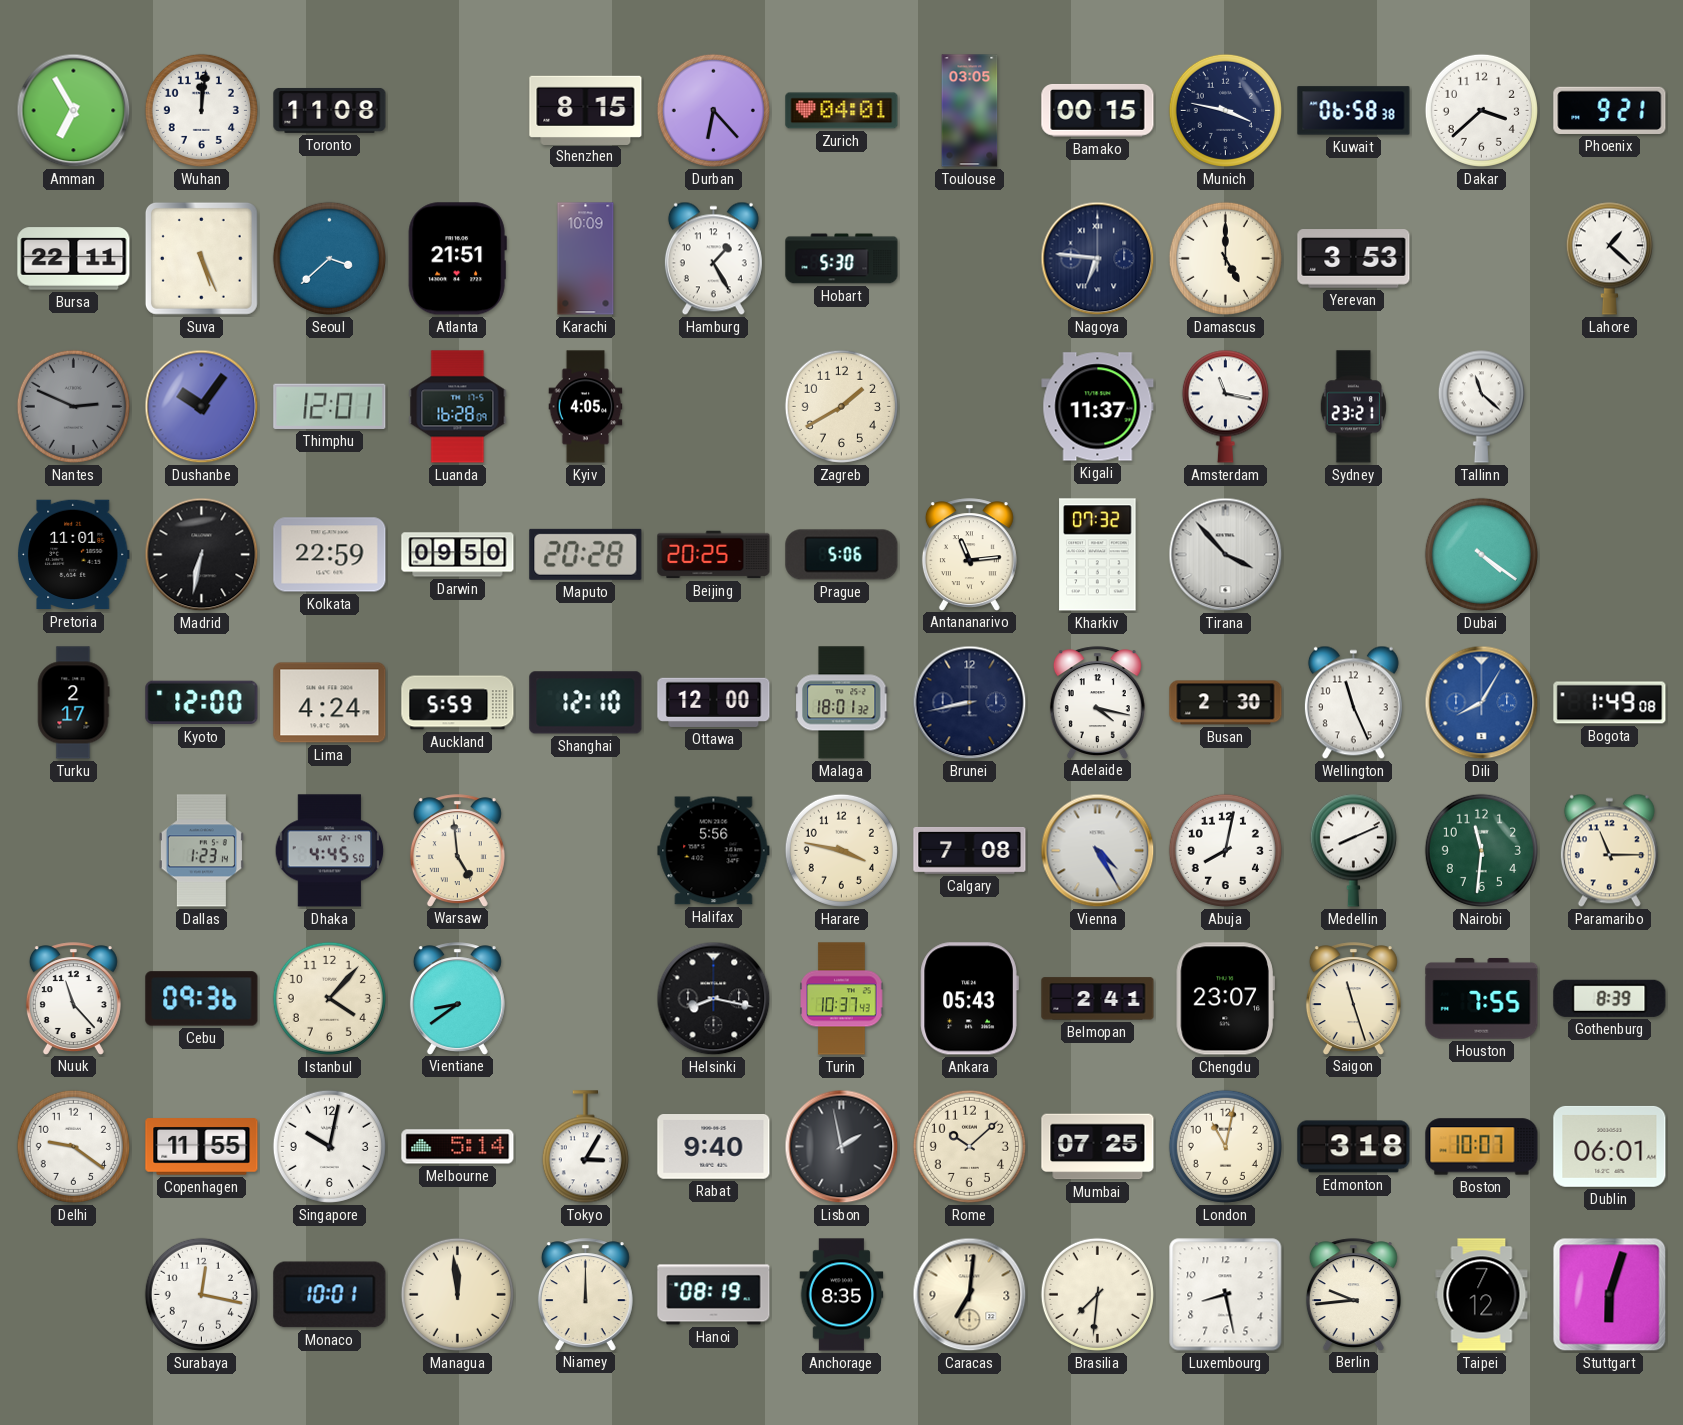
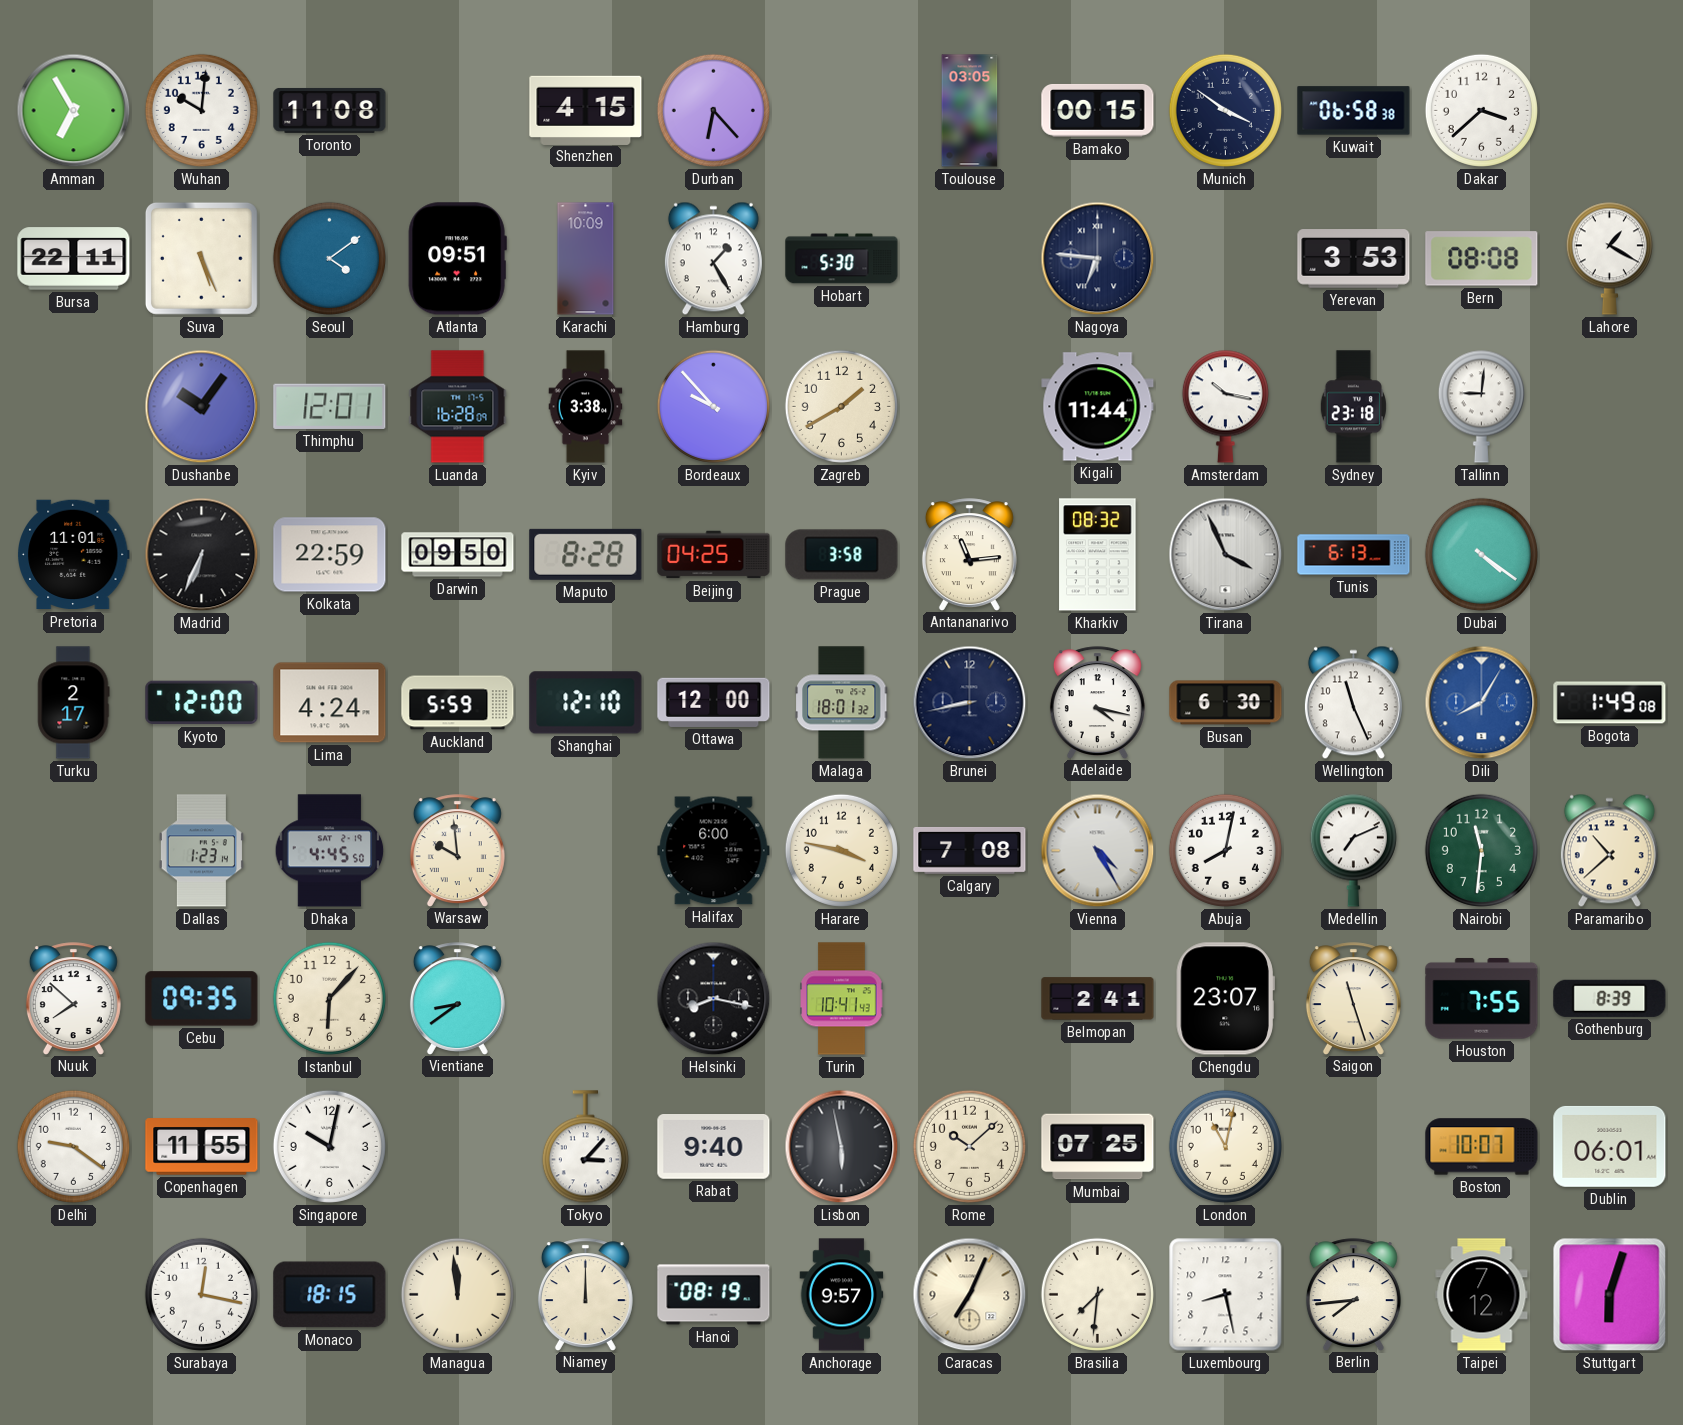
Wuhan: 12:01 -> 10:01
Shenzhen: 8:15 -> 4:15
Zurich: 04:01 -> none
Munich: 3:47 -> 3:51
Phoenix: 9:21 -> none
Seoul: 3:38 -> 4:09
Atlanta: 21:51 -> 09:51
Damascus: 5:00 -> none
Bern: none -> 08:08
Lahore: 1:22 -> 1:20
Nantes: 2:49 -> none
Kyiv: 4:05 -> 3:38
Bordeaux: none -> 9:53
Kigali: 11:37 -> 11:44
Amsterdam: 11:17 -> 10:17
Sydney: 23:21 -> 23:18
Tallinn: 11:22 -> 9:01
Madrid: 6:32 -> 6:34
Maputo: 20:28 -> 8:28
Beijing: 20:25 -> 04:25
Prague: 5:06 -> 3:58
Kharkiv: 07:32 -> 08:32
Tirana: 3:53 -> 3:56
Tunis: none -> 6:13
Busan: 2:30 -> 6:30
Warsaw: 4:59 -> 9:59
Halifax: 5:56 -> 6:00
Medellin: 8:11 -> 7:11
Paramaribo: 11:15 -> 10:38
Nuuk: 11:23 -> 7:52
Cebu: 09:36 -> 09:35
Istanbul: 4:07 -> 6:07
Turin: 10:37 -> 10:41
Ankara: 05:43 -> none
Melbourne: 5:14 -> none
Tokyo: 3:05 -> 3:07
Lisbon: 1:58 -> 5:58
Edmonton: 3:18 -> none
Monaco: 10:01 -> 18:15
Anchorage: 8:35 -> 9:57
Caracas: 7:01 -> 7:04
Berlin: 9:44 -> 7:44
